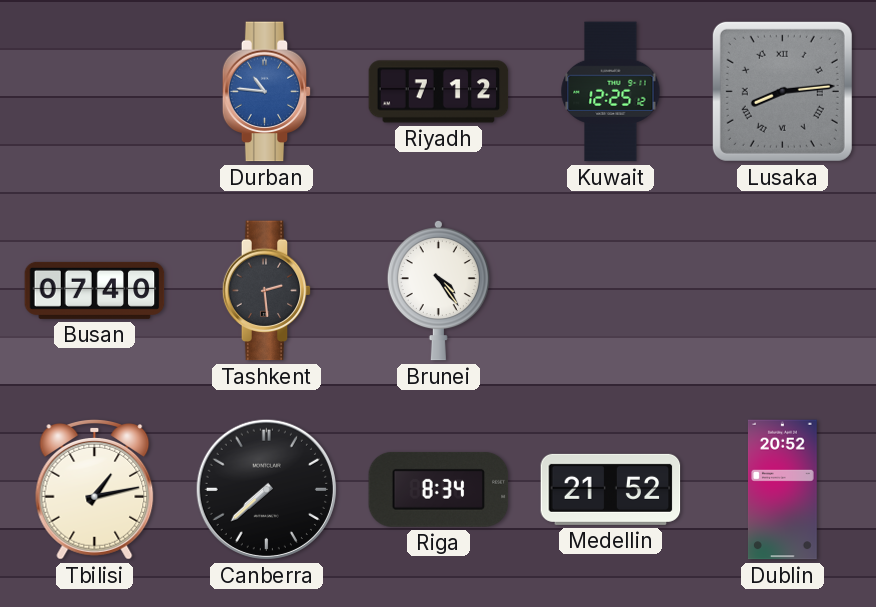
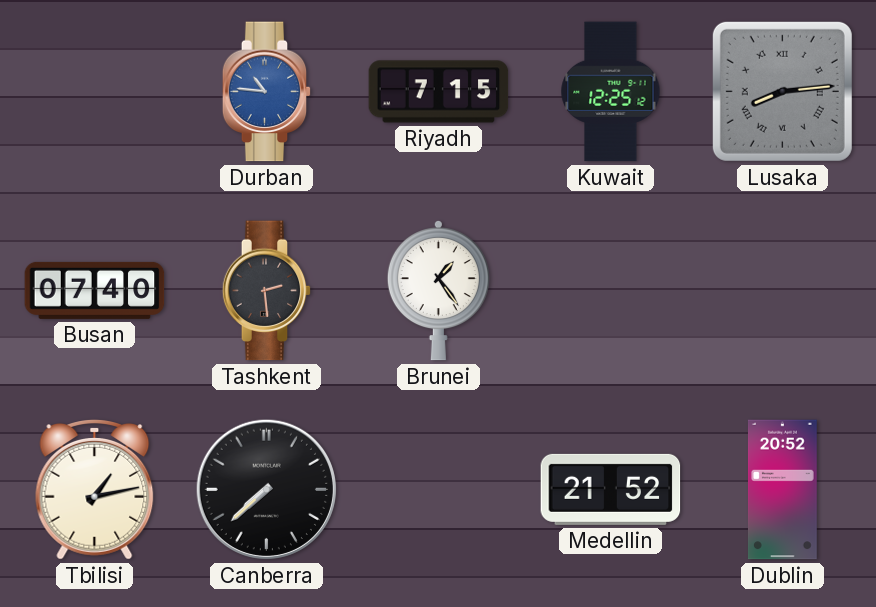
Riyadh: 7:12 -> 7:15
Brunei: 4:24 -> 1:24
Riga: 8:34 -> none
